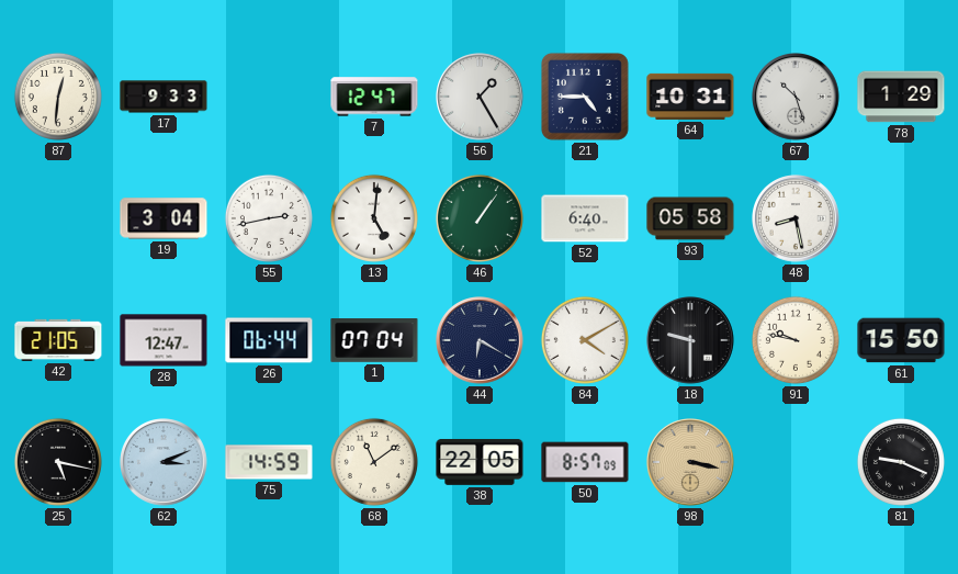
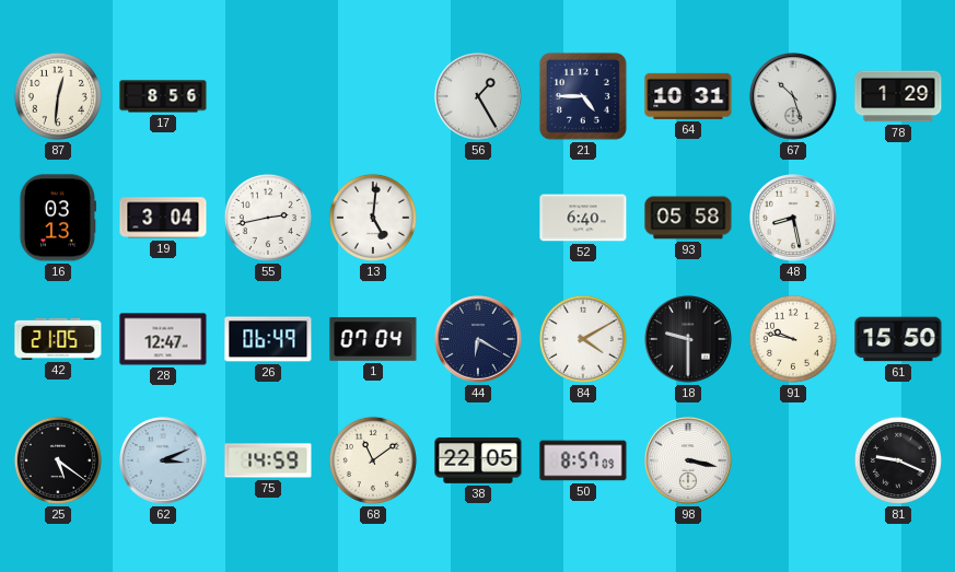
17: 9:33 -> 8:56
7: 12:47 -> none
16: none -> 03:13
46: 1:06 -> none
26: 06:44 -> 06:49
25: 5:17 -> 5:21
98 dial: champagne -> white
